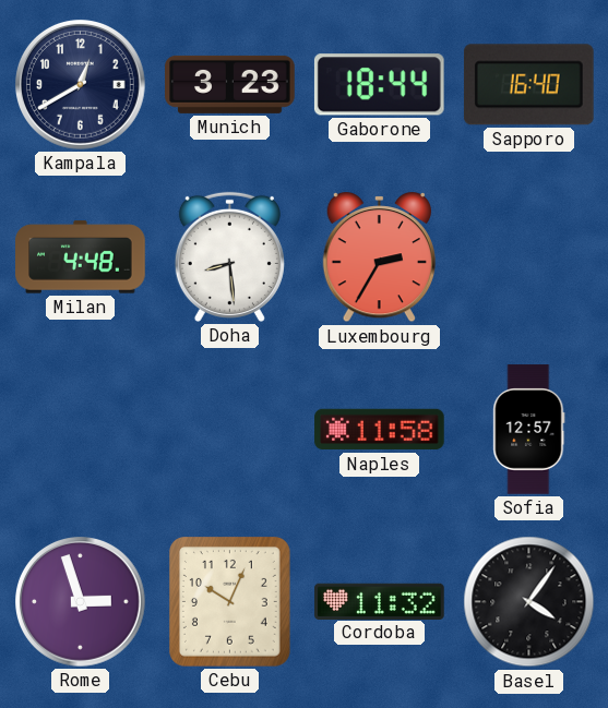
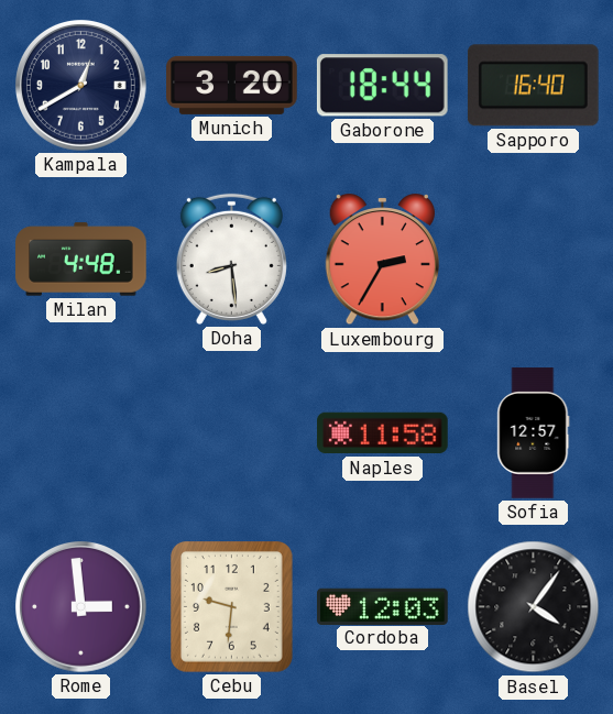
Munich: 3:23 -> 3:20
Rome: 2:57 -> 2:59
Cebu: 10:04 -> 9:31
Cordoba: 11:32 -> 12:03
